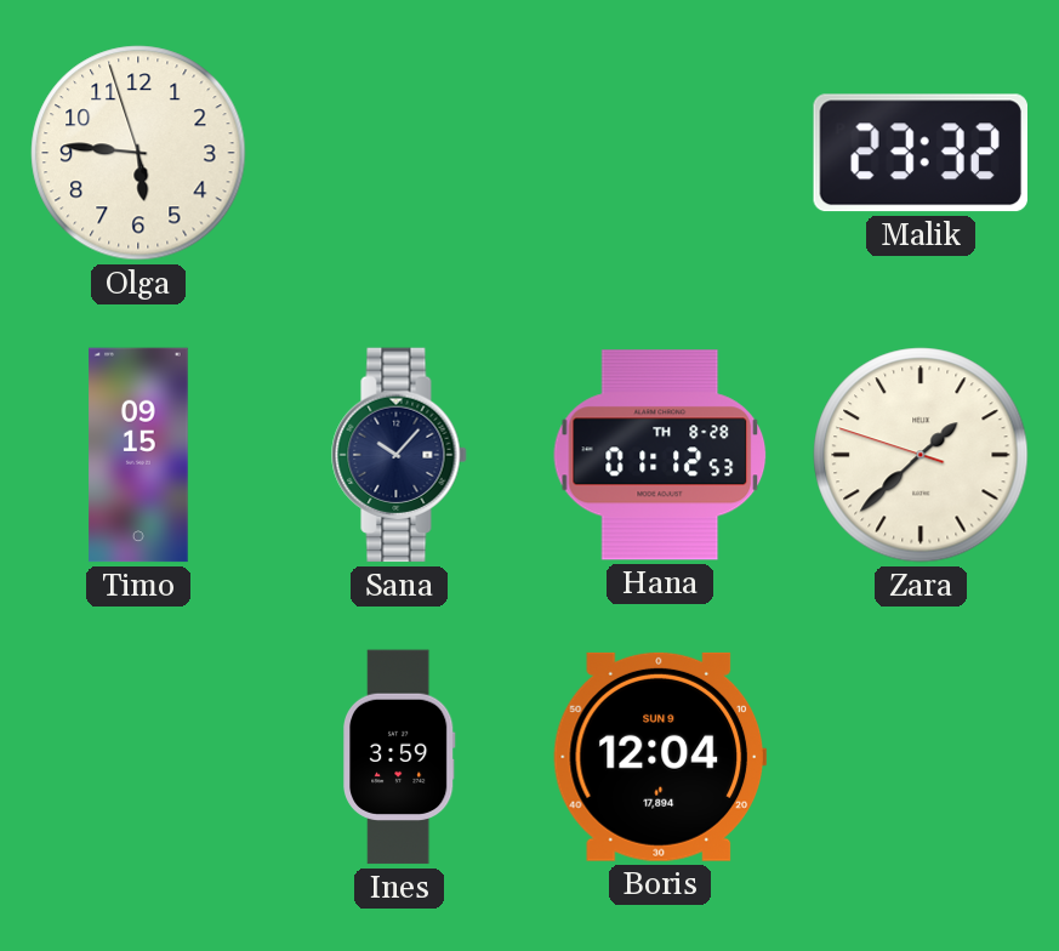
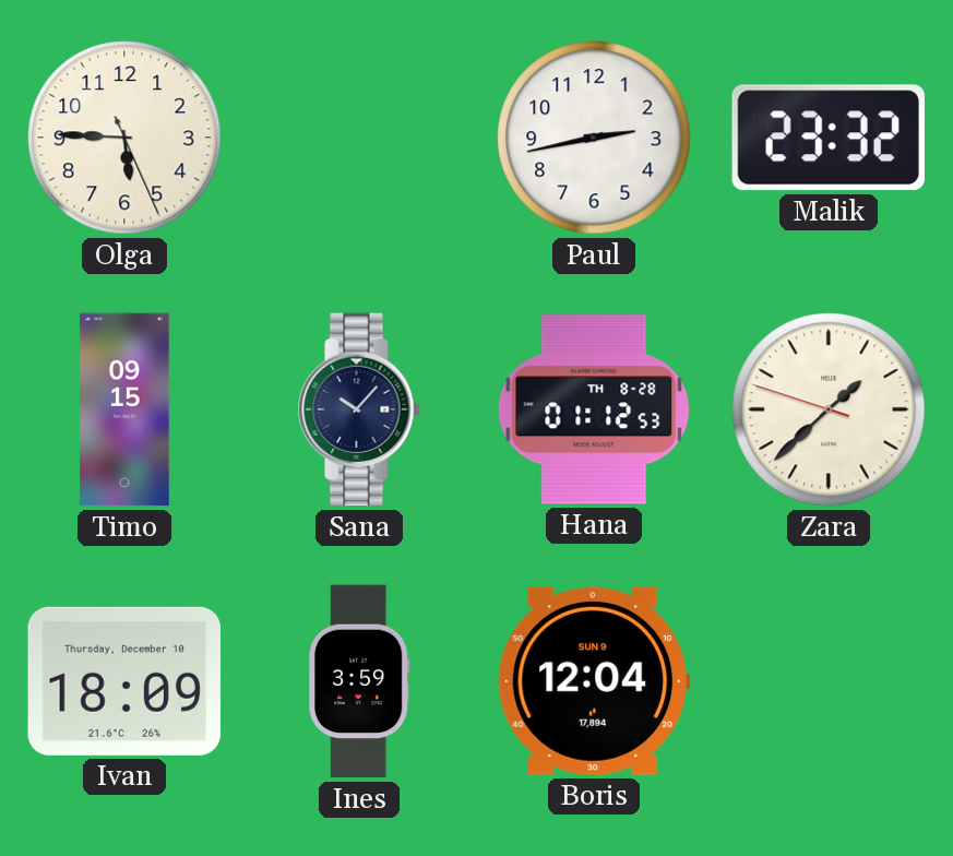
Olga: 5:45:57 -> 5:45:26
Paul: none -> 2:43
Ivan: none -> 18:09
